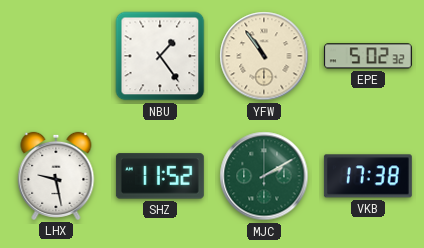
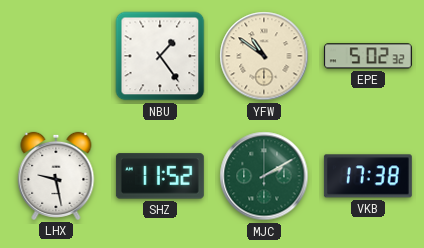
YFW: 10:54 -> 10:51
